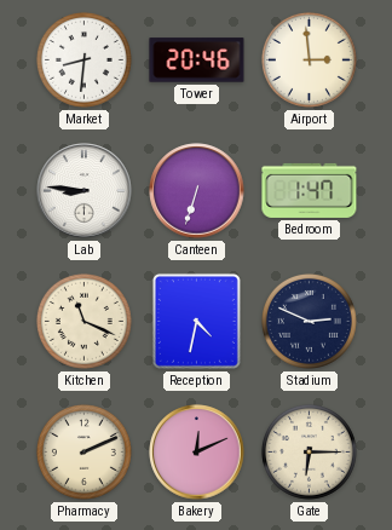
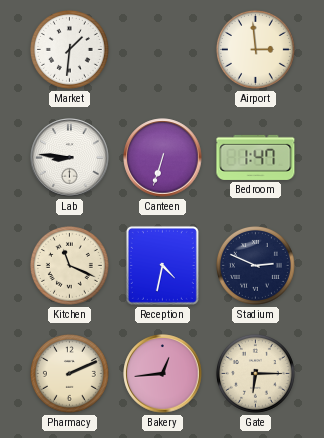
Market: 8:31 -> 1:31
Tower: 20:46 -> none
Bakery: 12:11 -> 12:44
